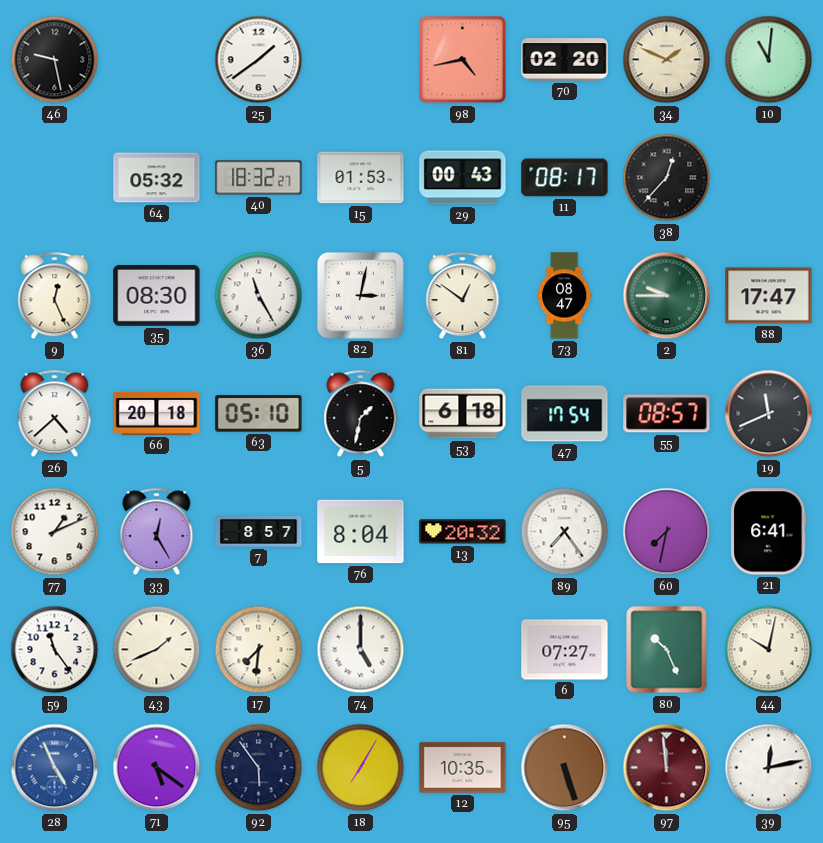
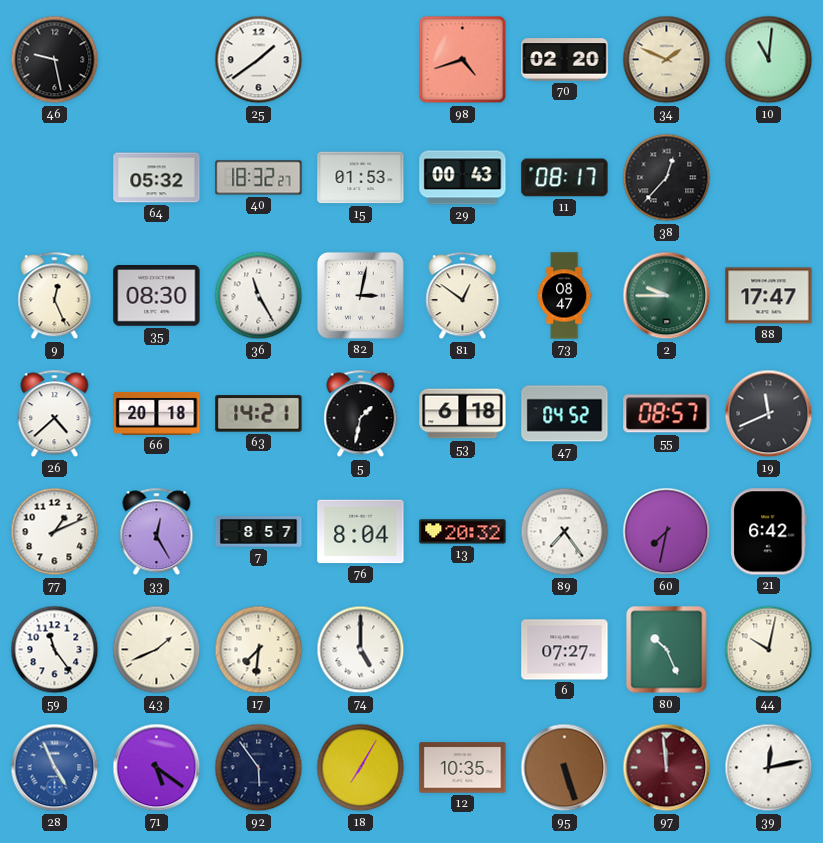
98: 4:43 -> 4:42
63: 05:10 -> 14:21
47: 17:54 -> 04:52
21: 6:41 -> 6:42
